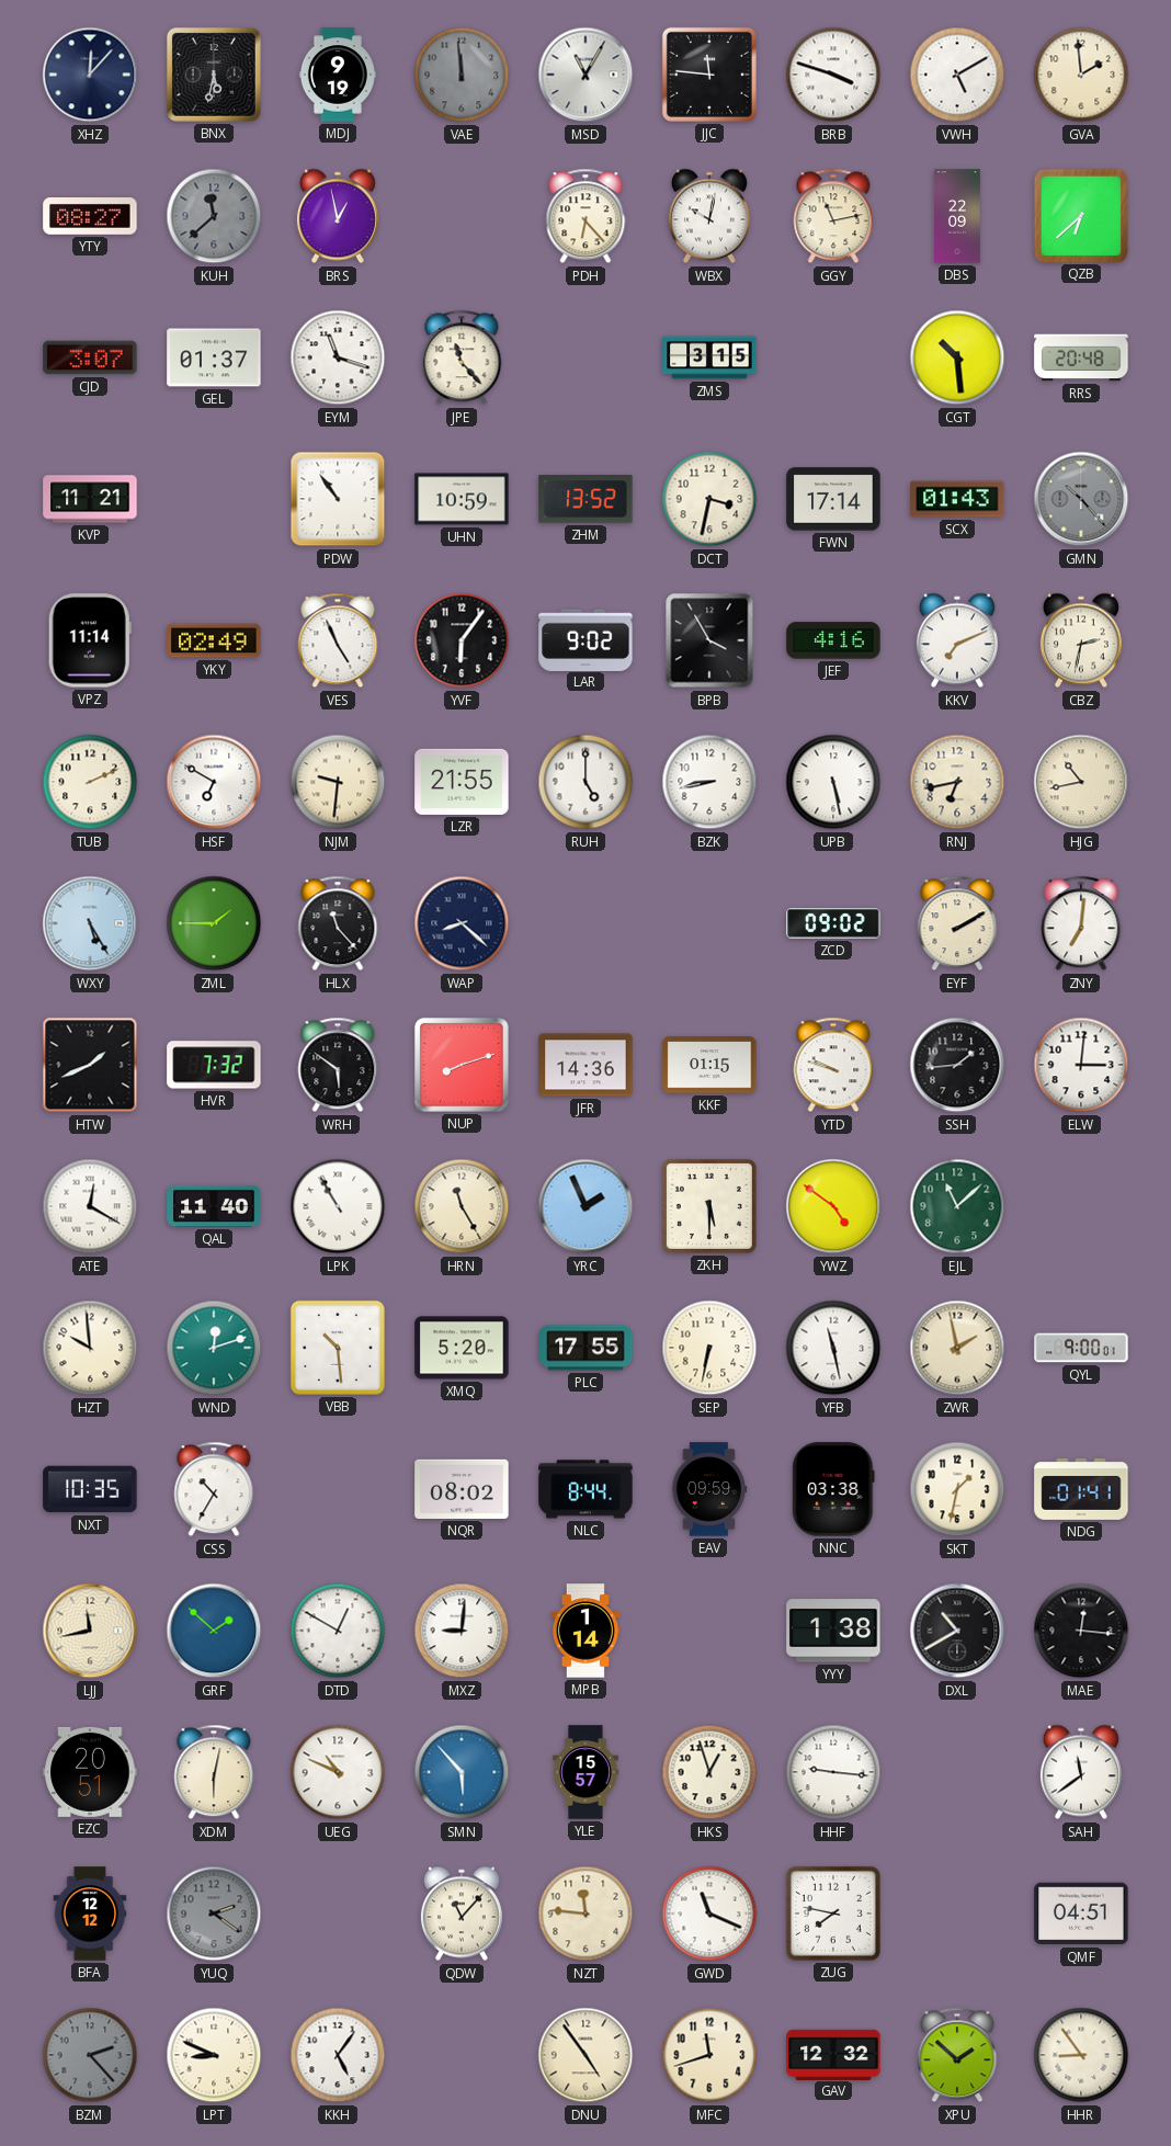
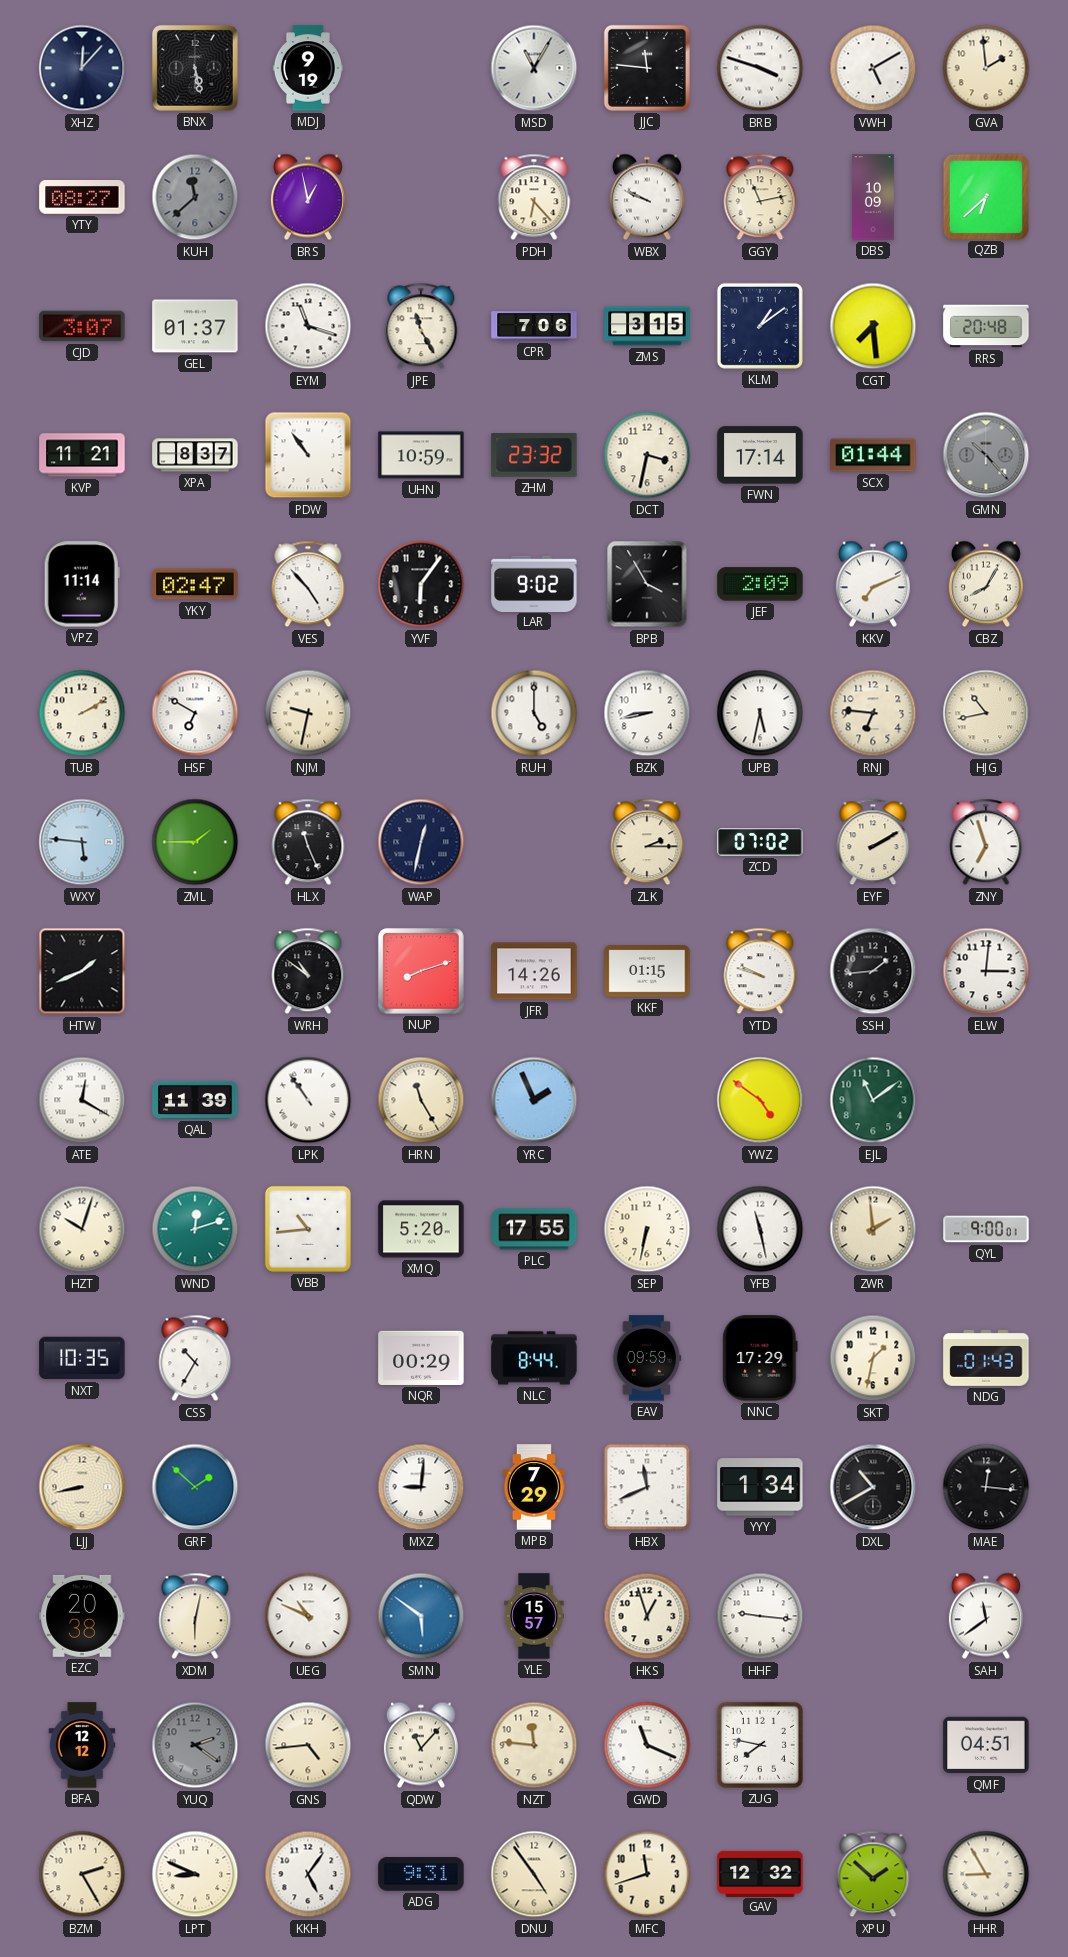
BNX: 5:32 -> 5:28
VAE: 11:59 -> none
WBX: 10:02 -> 9:49
DBS: 22:09 -> 10:09
JPE: 11:23 -> 11:25
CPR: none -> 7:06
KLM: none -> 1:09
CGT: 10:29 -> 7:29
XPA: none -> 8:37
ZHM: 13:52 -> 23:32
SCX: 01:43 -> 01:44
YKY: 02:49 -> 02:47
VES: 4:56 -> 4:53
JEF: 4:16 -> 2:09
CBZ: 2:32 -> 8:05
TUB: 2:11 -> 2:10
NJM: 9:31 -> 9:32
LZR: 21:55 -> none
UPB: 5:28 -> 5:32
RNJ: 6:43 -> 6:46
WXY: 5:25 -> 5:46
HLX: 11:23 -> 11:26
WAP: 8:22 -> 12:32
ZLK: none -> 2:15
ZCD: 09:02 -> 07:02
ZNY: 7:01 -> 6:57
HVR: 7:32 -> none
WRH: 5:51 -> 10:51
JFR: 14:36 -> 14:26
QAL: 11:40 -> 11:39
LPK: 10:55 -> 10:54
ZKH: 5:30 -> none
EJL: 11:08 -> 11:09
HZT: 9:59 -> 10:03
VBB: 10:29 -> 10:44
ZWR: 1:58 -> 1:59
NQR: 08:02 -> 00:29
NNC: 03:38 -> 17:29
NDG: 01:41 -> 01:43
LJJ: 11:43 -> 8:43
DTD: 12:50 -> none
MPB: 1:14 -> 7:29
HBX: none -> 11:41
YYY: 1:38 -> 1:34
EZC: 20:51 -> 20:38
SMN: 5:53 -> 5:51
GNS: none -> 4:44
BZM: 2:23 -> 2:25
BZM dial: grey -> cream
ADG: none -> 9:31
HHR: 8:54 -> 8:55
